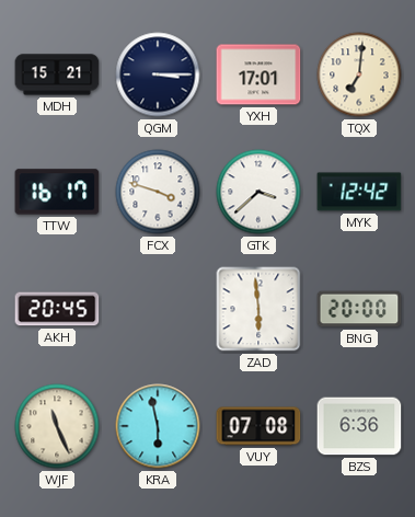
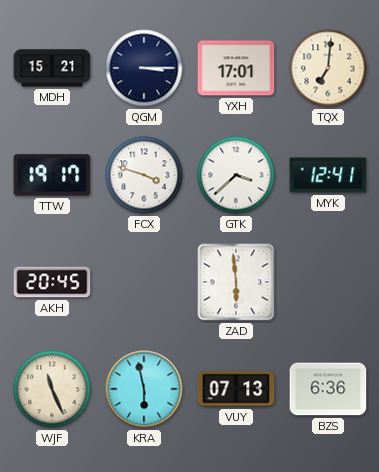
TTW: 16:17 -> 19:17
MYK: 12:42 -> 12:41
BNG: 20:00 -> none
VUY: 07:08 -> 07:13
